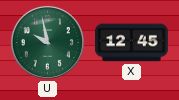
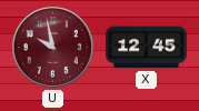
U dial: green -> burgundy
